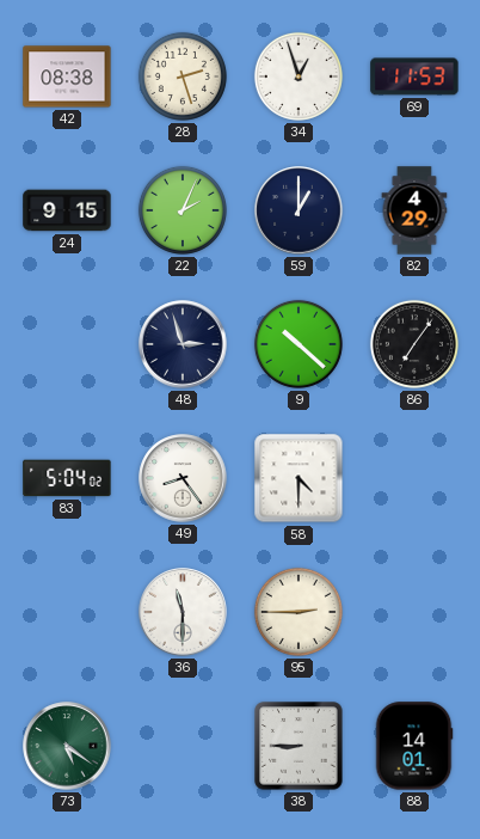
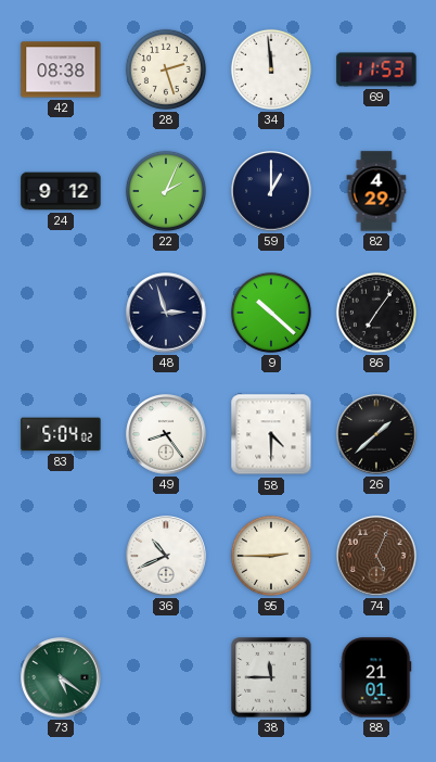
34: 12:57 -> 11:59
24: 9:15 -> 9:12
26: none -> 1:38
36: 11:30 -> 10:41
74: none -> 5:04
38: 8:45 -> 11:45
88: 14:01 -> 21:01
